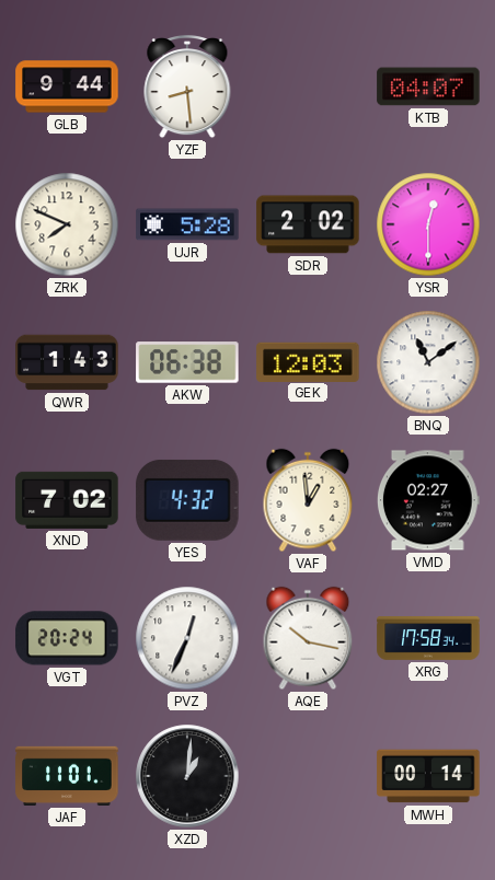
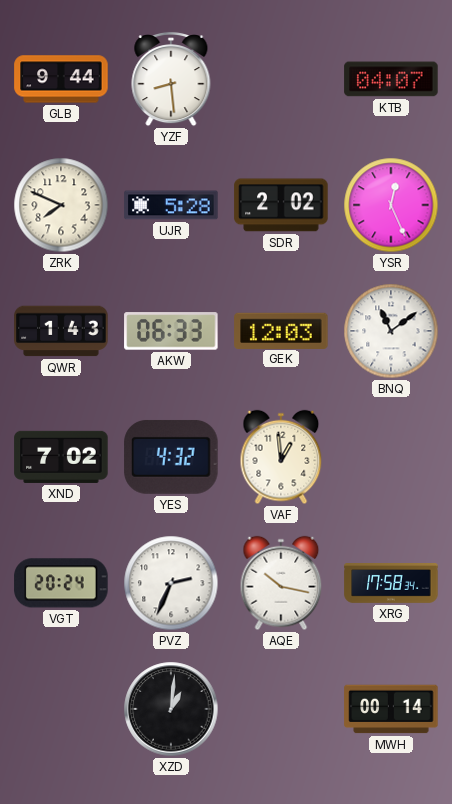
YSR: 12:30 -> 12:26
AKW: 06:38 -> 06:33
VMD: 02:27 -> none
PVZ: 12:34 -> 2:34
JAF: 11:01 -> none
